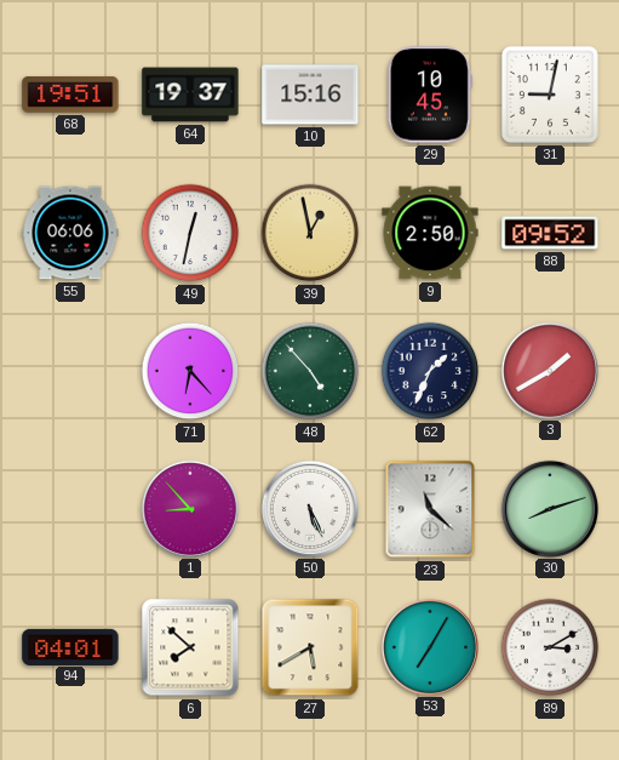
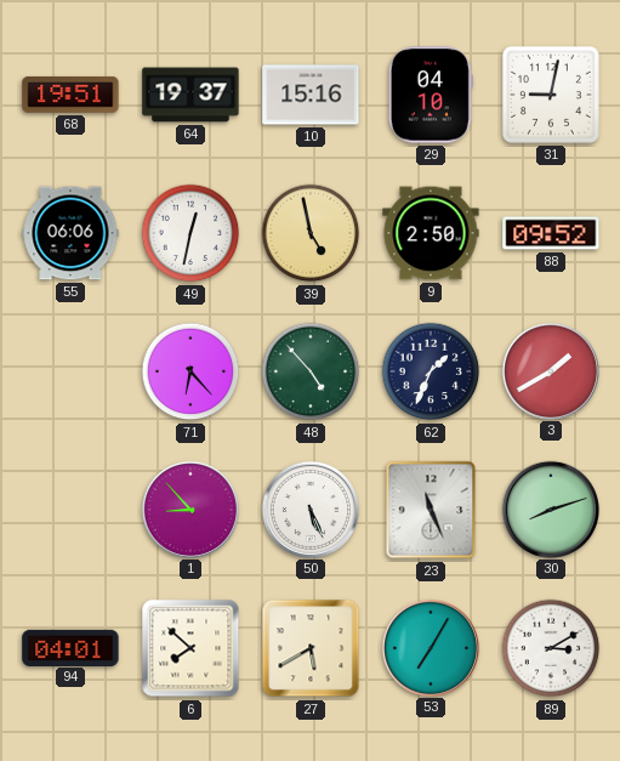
29: 10:45 -> 04:10
39: 12:58 -> 4:58
23: 11:22 -> 11:26
